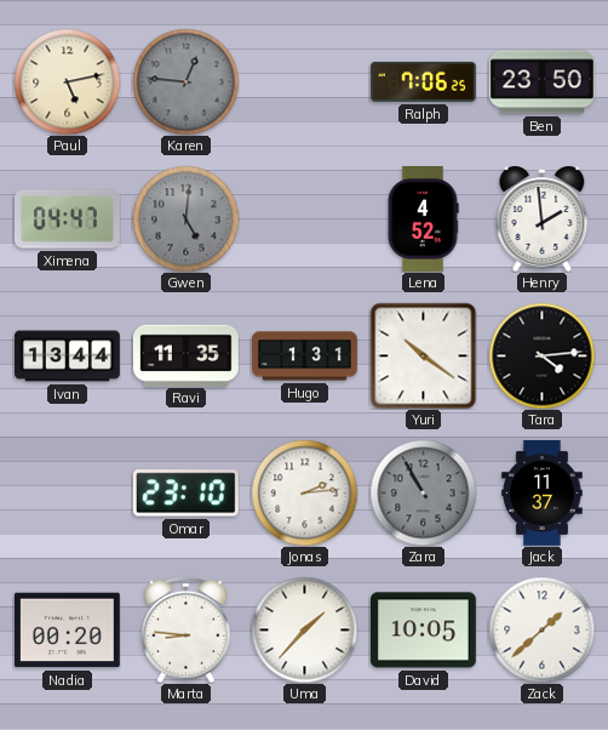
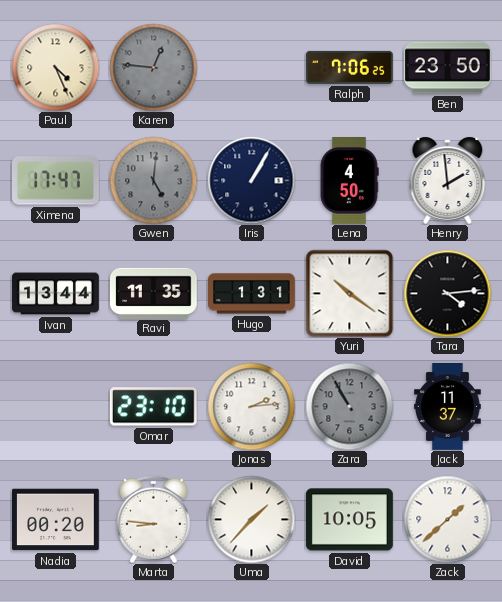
Paul: 5:13 -> 4:26
Ximena: 04:47 -> 17:47
Iris: none -> 1:05
Lena: 4:52 -> 4:50
